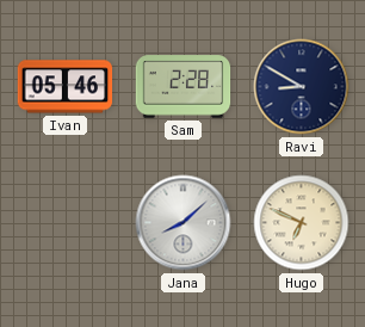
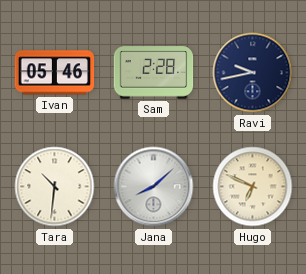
Ravi: 8:50 -> 9:43
Tara: none -> 10:31
